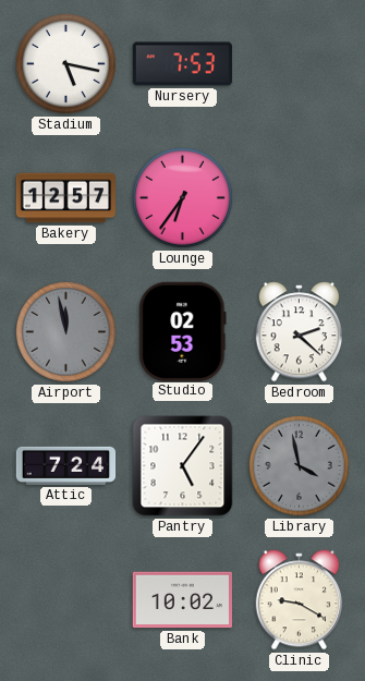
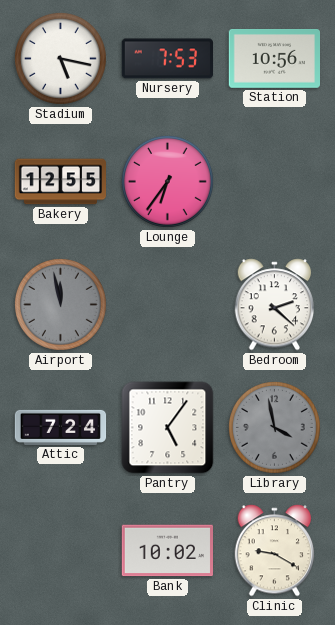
Station: none -> 10:56
Bakery: 12:57 -> 12:55
Studio: 02:53 -> none
